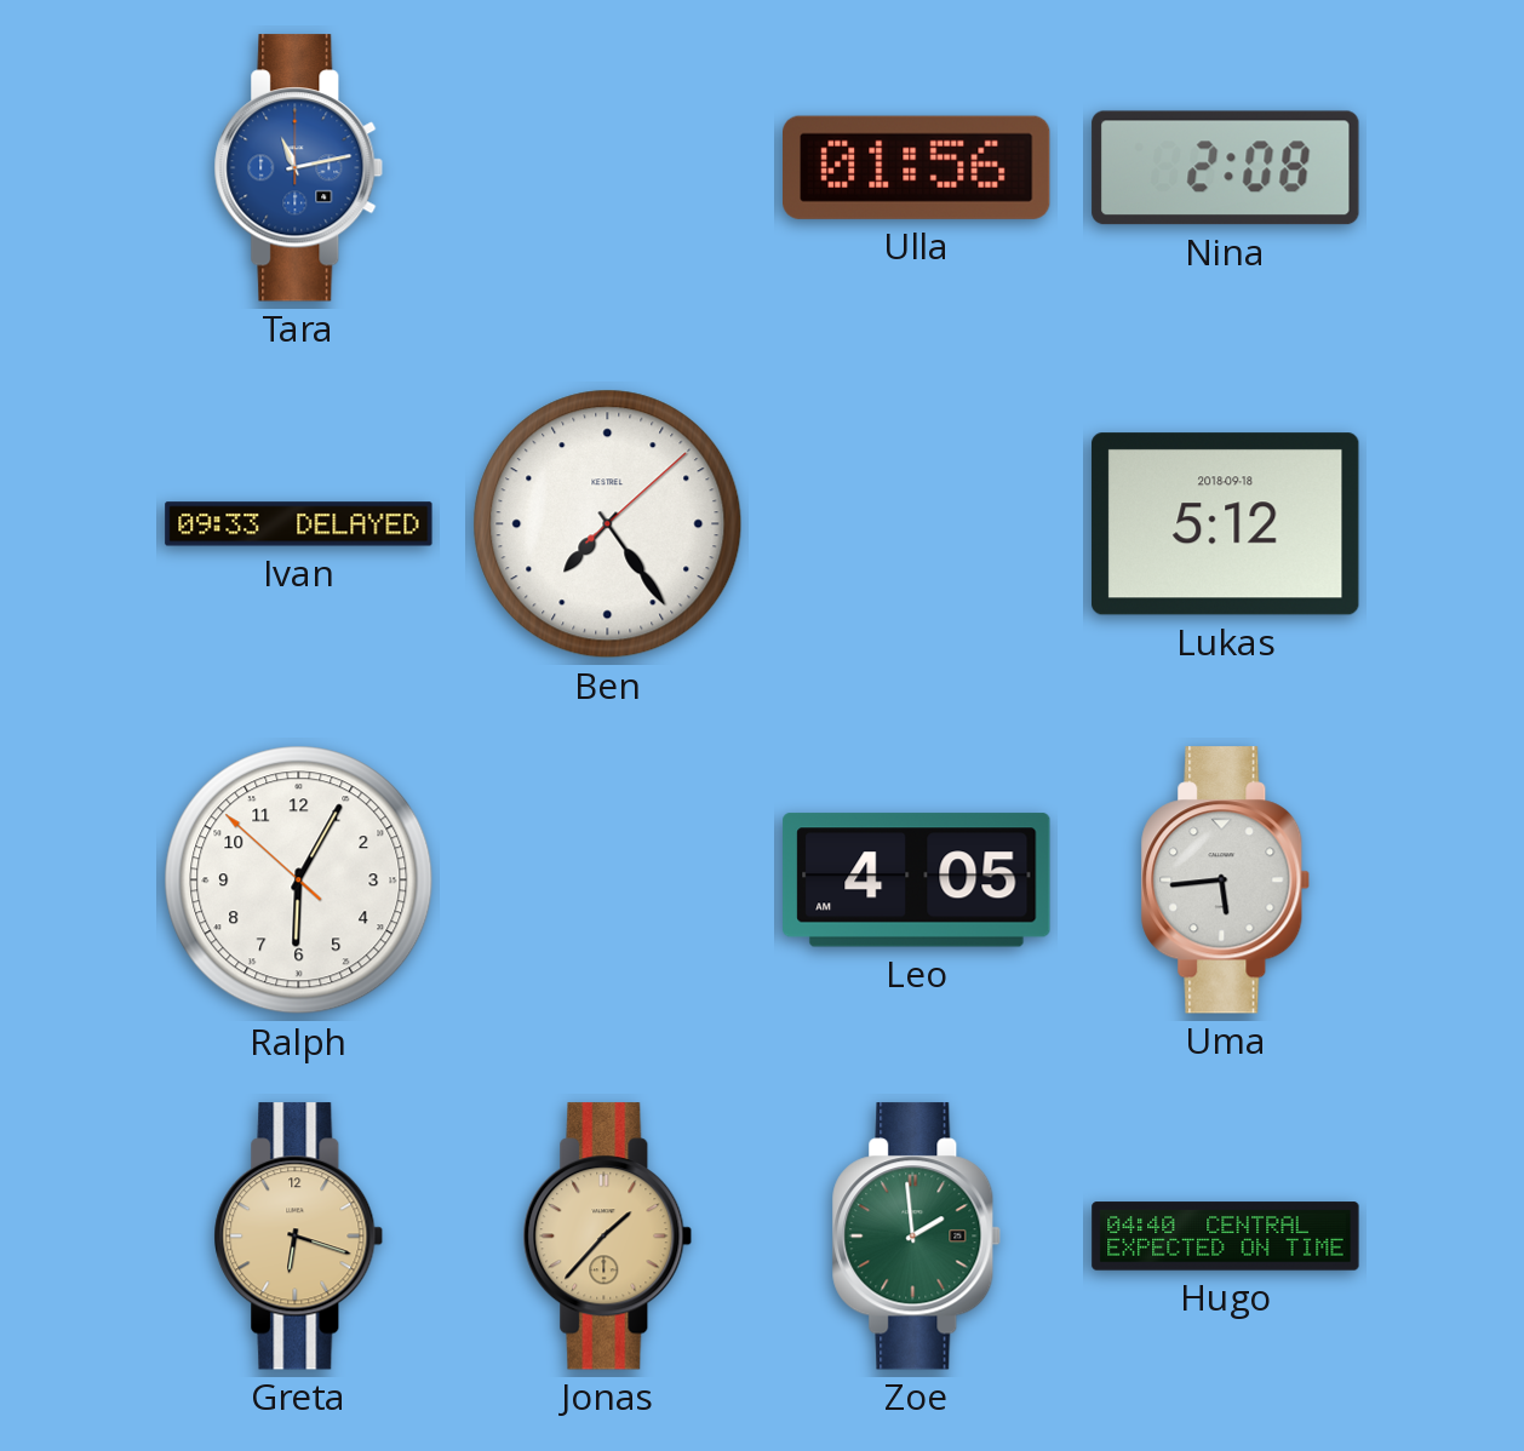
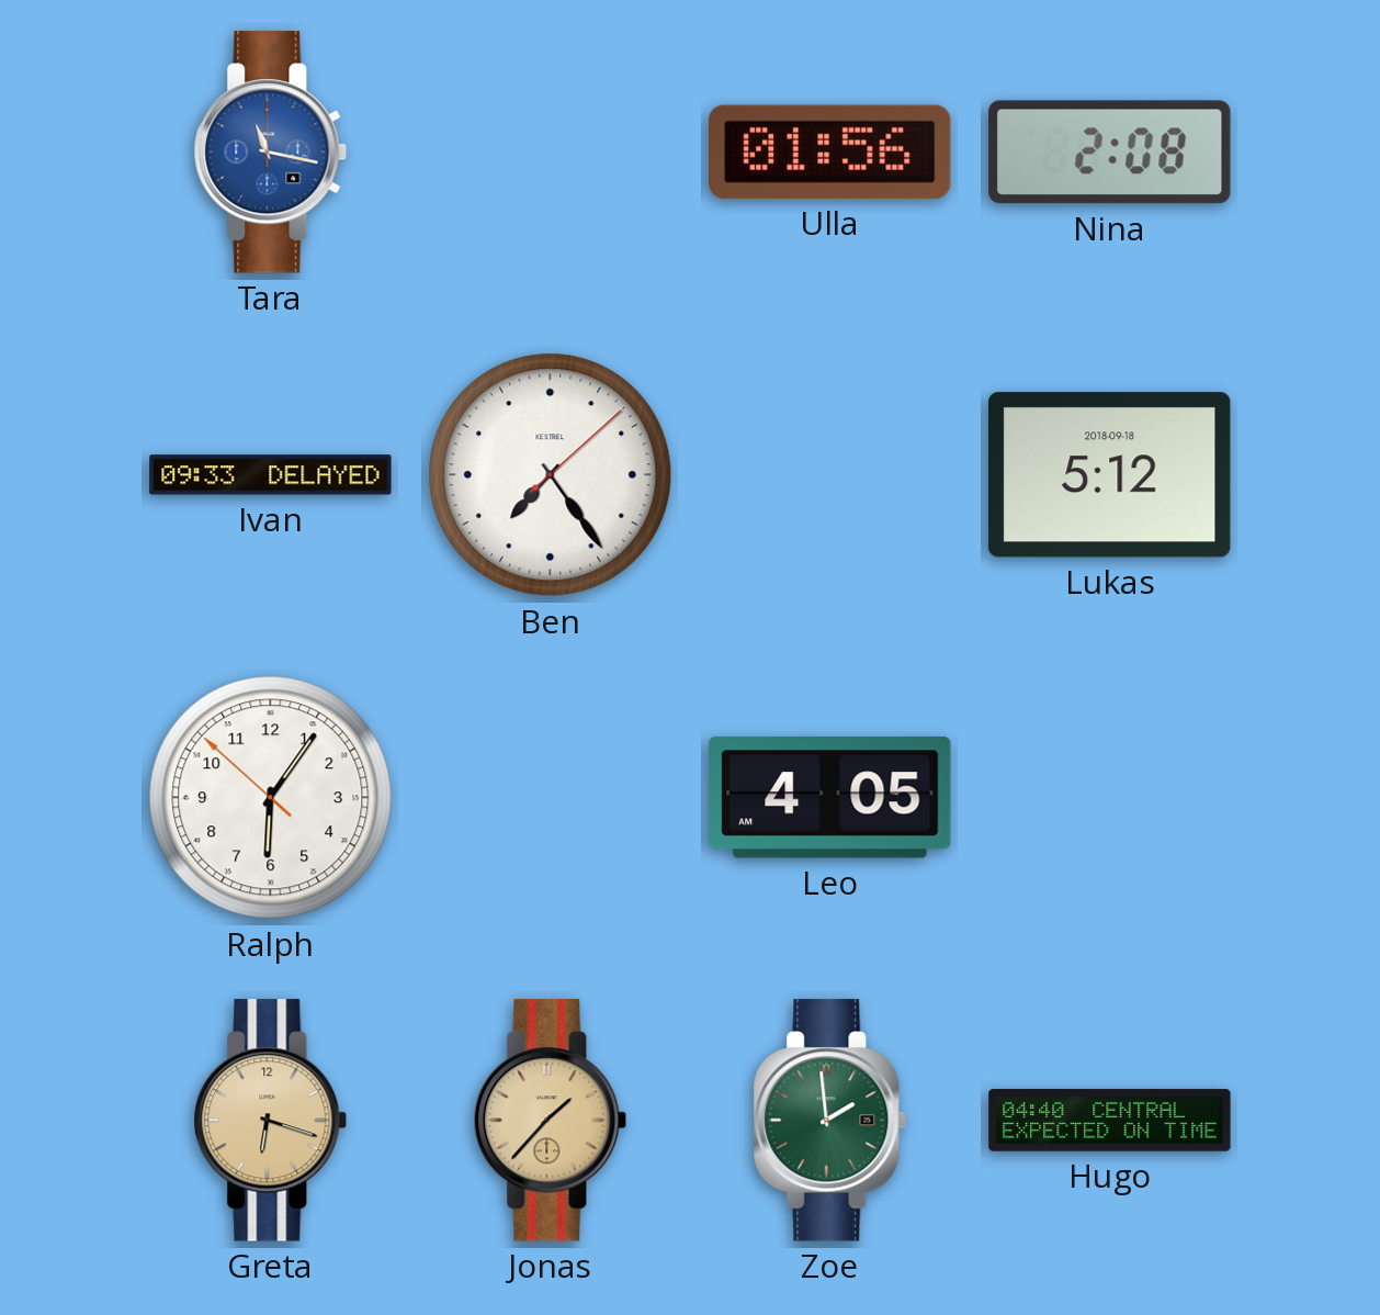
Tara: 11:13 -> 11:17
Ralph: 6:04 -> 6:05
Uma: 5:44 -> none
